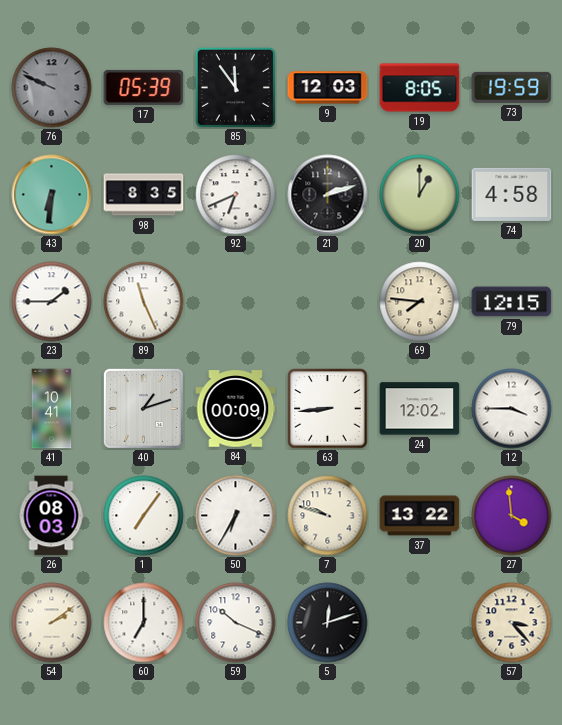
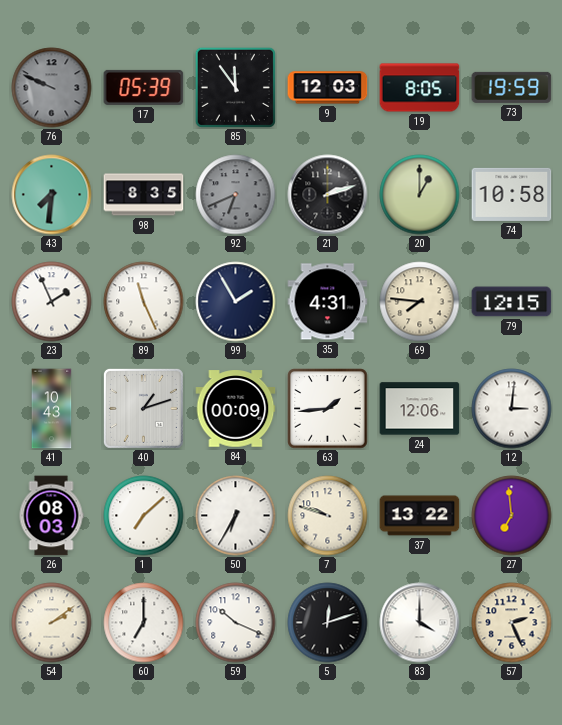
43: 6:31 -> 7:31
92 dial: white -> grey
74: 4:58 -> 10:58
23: 1:45 -> 1:56
99: none -> 1:55
35: none -> 4:31
41: 10:41 -> 10:43
63: 8:44 -> 1:44
24: 12:02 -> 12:06
12: 3:45 -> 3:01
1: 7:06 -> 7:08
27: 3:59 -> 6:59
83: none -> 4:00
57: 3:23 -> 2:26
